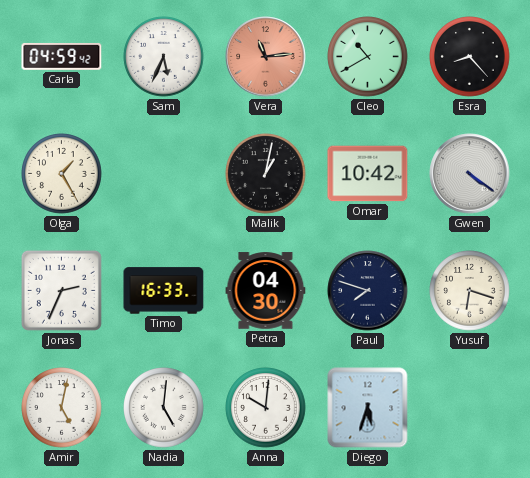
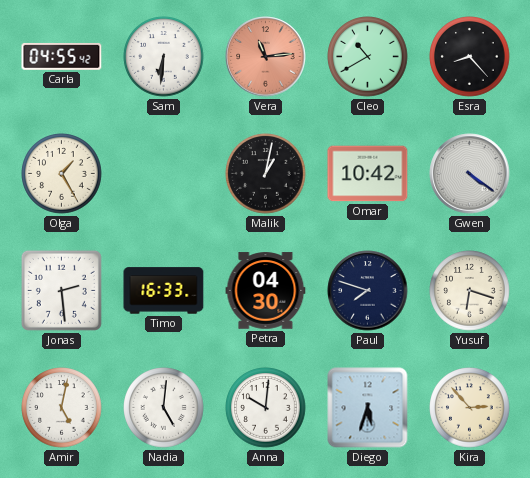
Carla: 04:59 -> 04:55
Sam: 5:34 -> 6:31
Jonas: 2:34 -> 2:29
Kira: none -> 2:53
